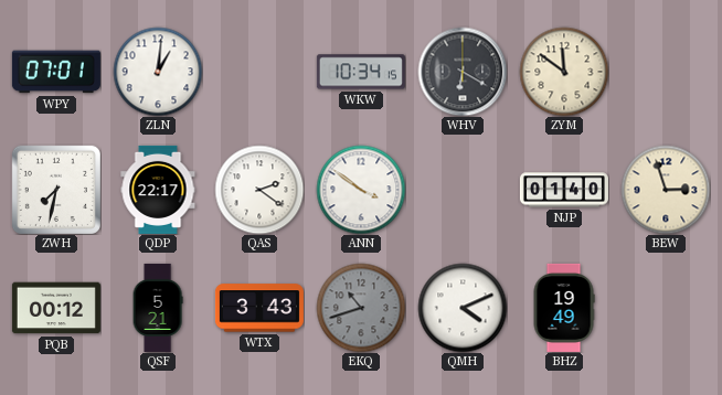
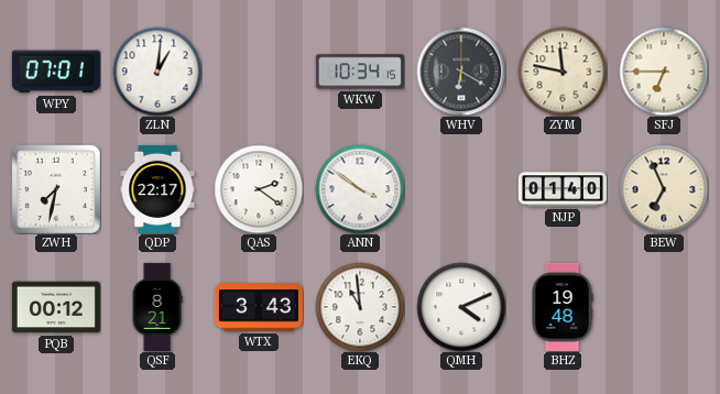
ZYM: 11:51 -> 11:47
SFJ: none -> 6:45
BEW: 2:57 -> 6:56
QSF: 5:21 -> 8:21
EKQ: 10:42 -> 10:59
EKQ dial: grey -> white
BHZ: 19:49 -> 19:48
